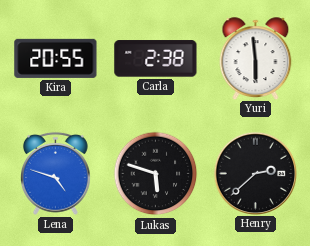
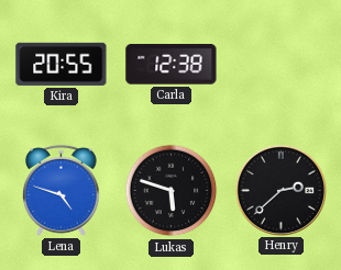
Carla: 2:38 -> 12:38
Yuri: 5:59 -> none
